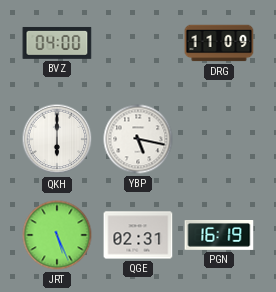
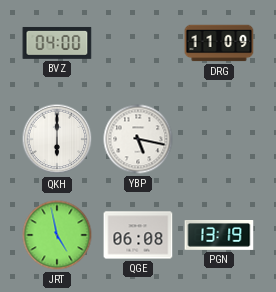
JRT: 5:26 -> 4:58
QGE: 02:31 -> 06:08
PGN: 16:19 -> 13:19
